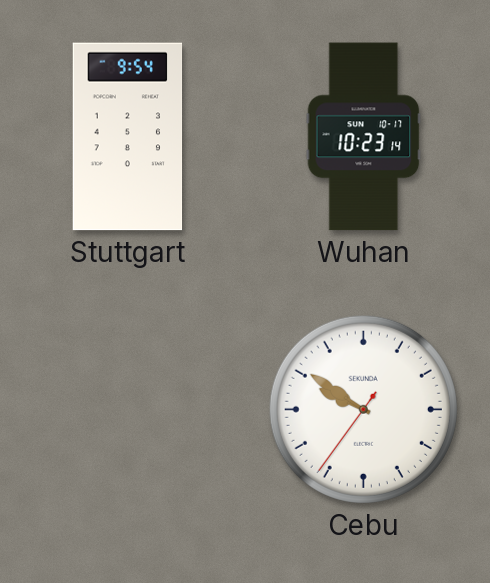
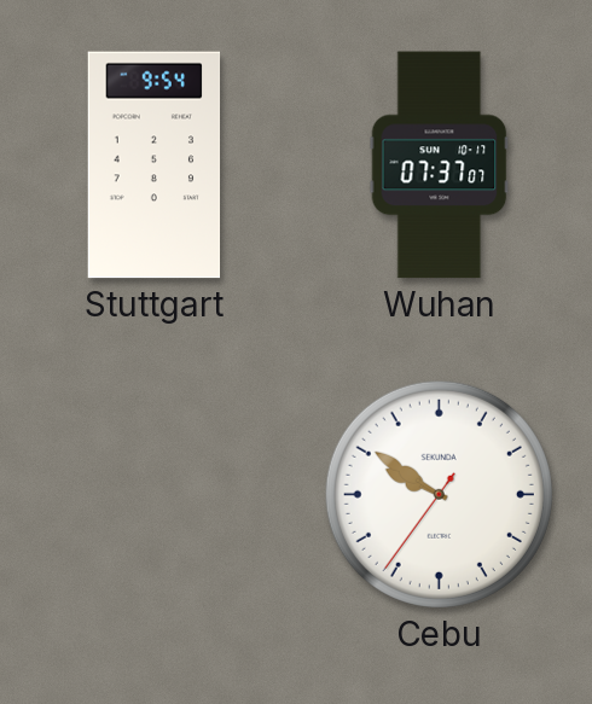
Wuhan: 10:23 -> 07:37
